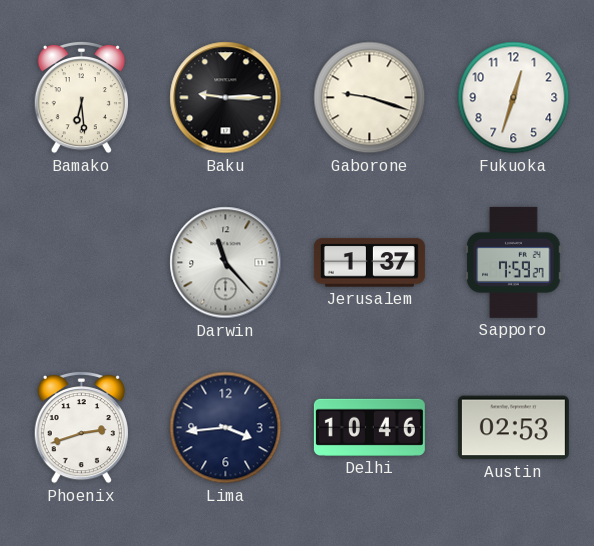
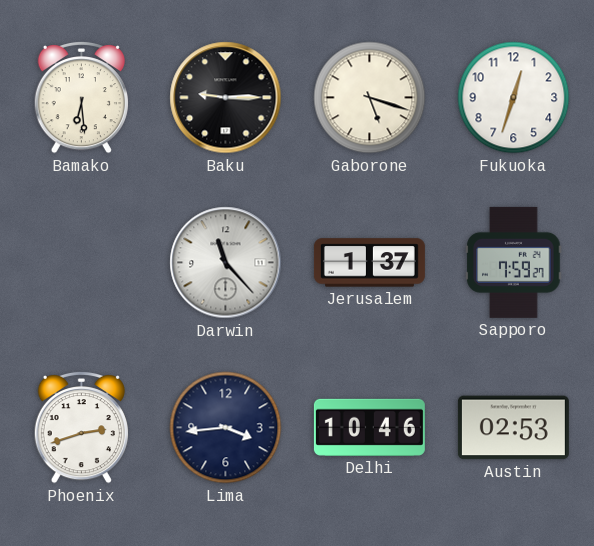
Gaborone: 9:18 -> 5:18
